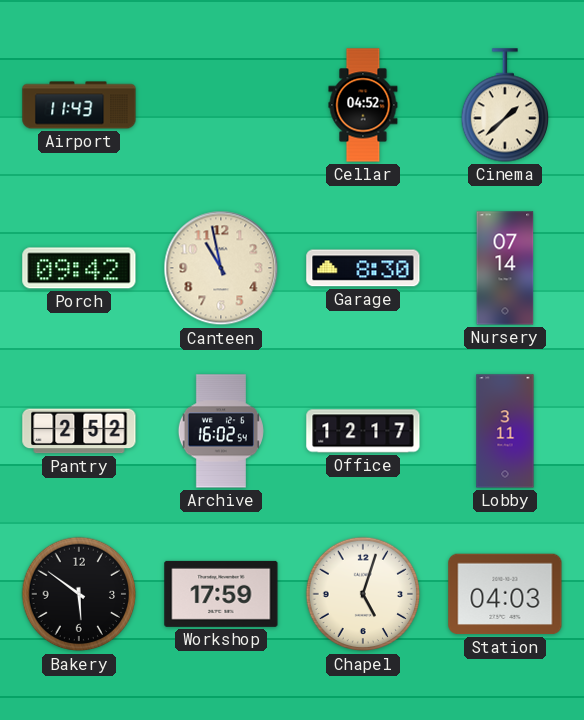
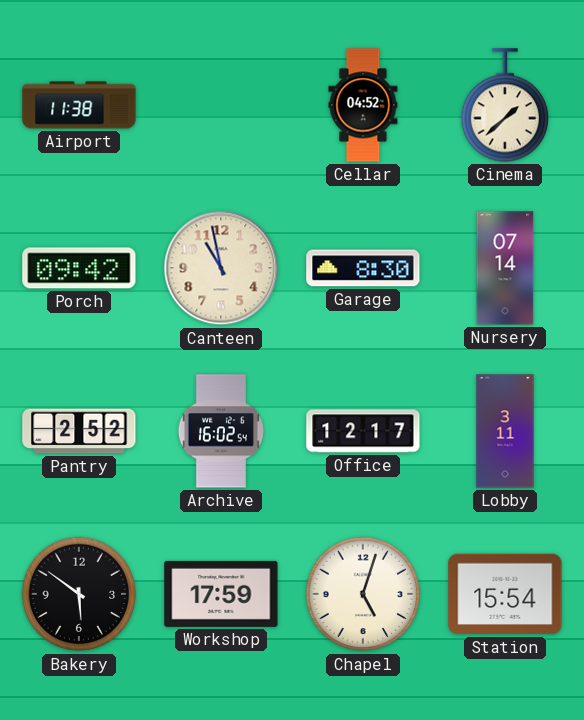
Airport: 11:43 -> 11:38
Station: 04:03 -> 15:54
